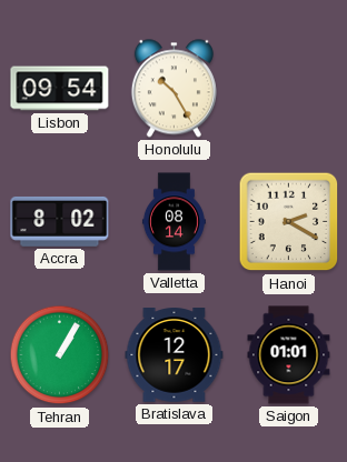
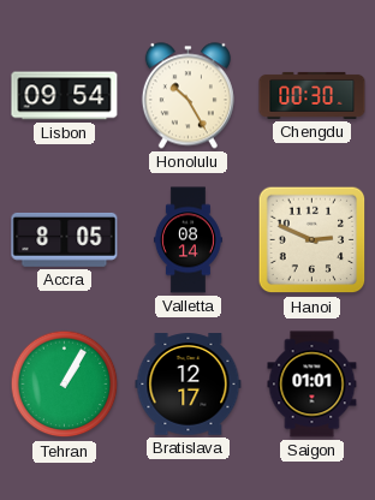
Chengdu: none -> 00:30
Accra: 8:02 -> 8:05
Hanoi: 2:20 -> 2:49
